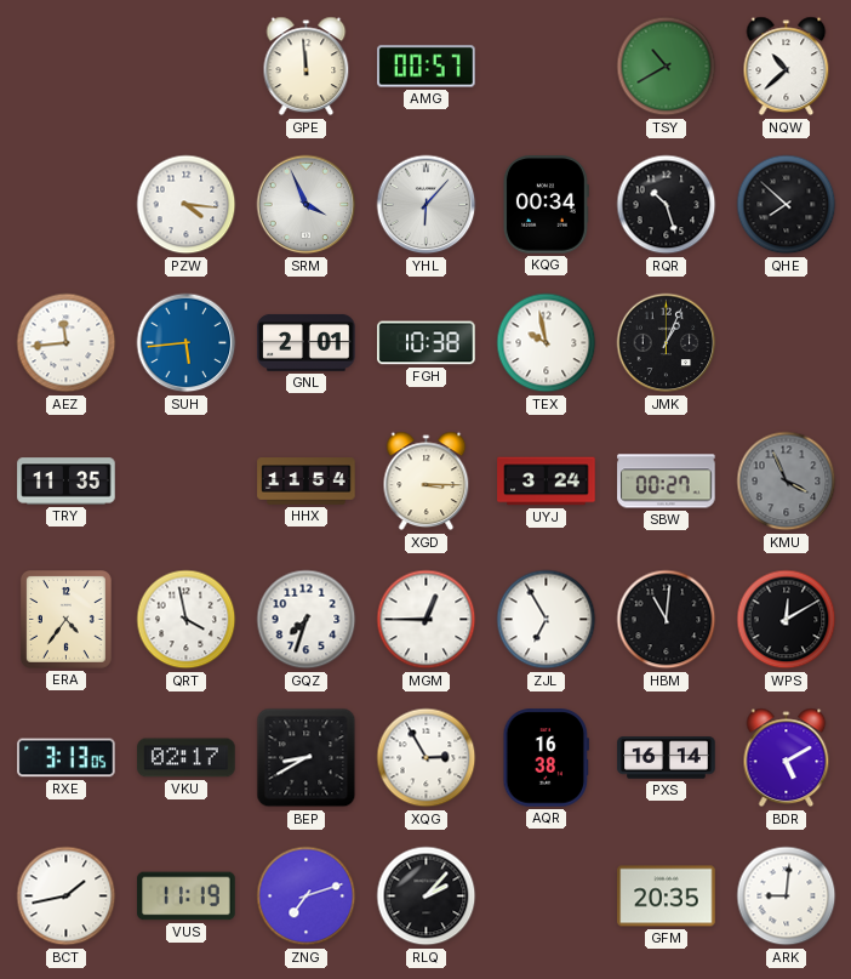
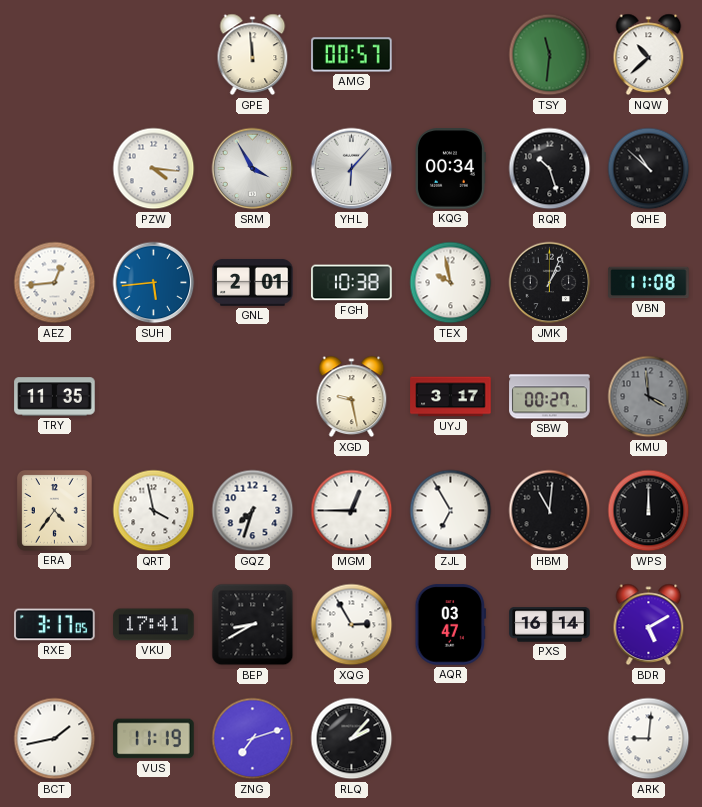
TSY: 10:40 -> 11:31
SRM: 3:56 -> 3:55
QHE: 7:52 -> 10:52
AEZ: 11:44 -> 12:44
VBN: none -> 11:08
HHX: 11:54 -> none
XGD: 3:15 -> 9:28
UYJ: 3:24 -> 3:17
KMU: 3:56 -> 3:59
WPS: 12:10 -> 12:00
RXE: 3:13 -> 3:17
VKU: 02:17 -> 17:41
AQR: 16:38 -> 03:47
GFM: 20:35 -> none
